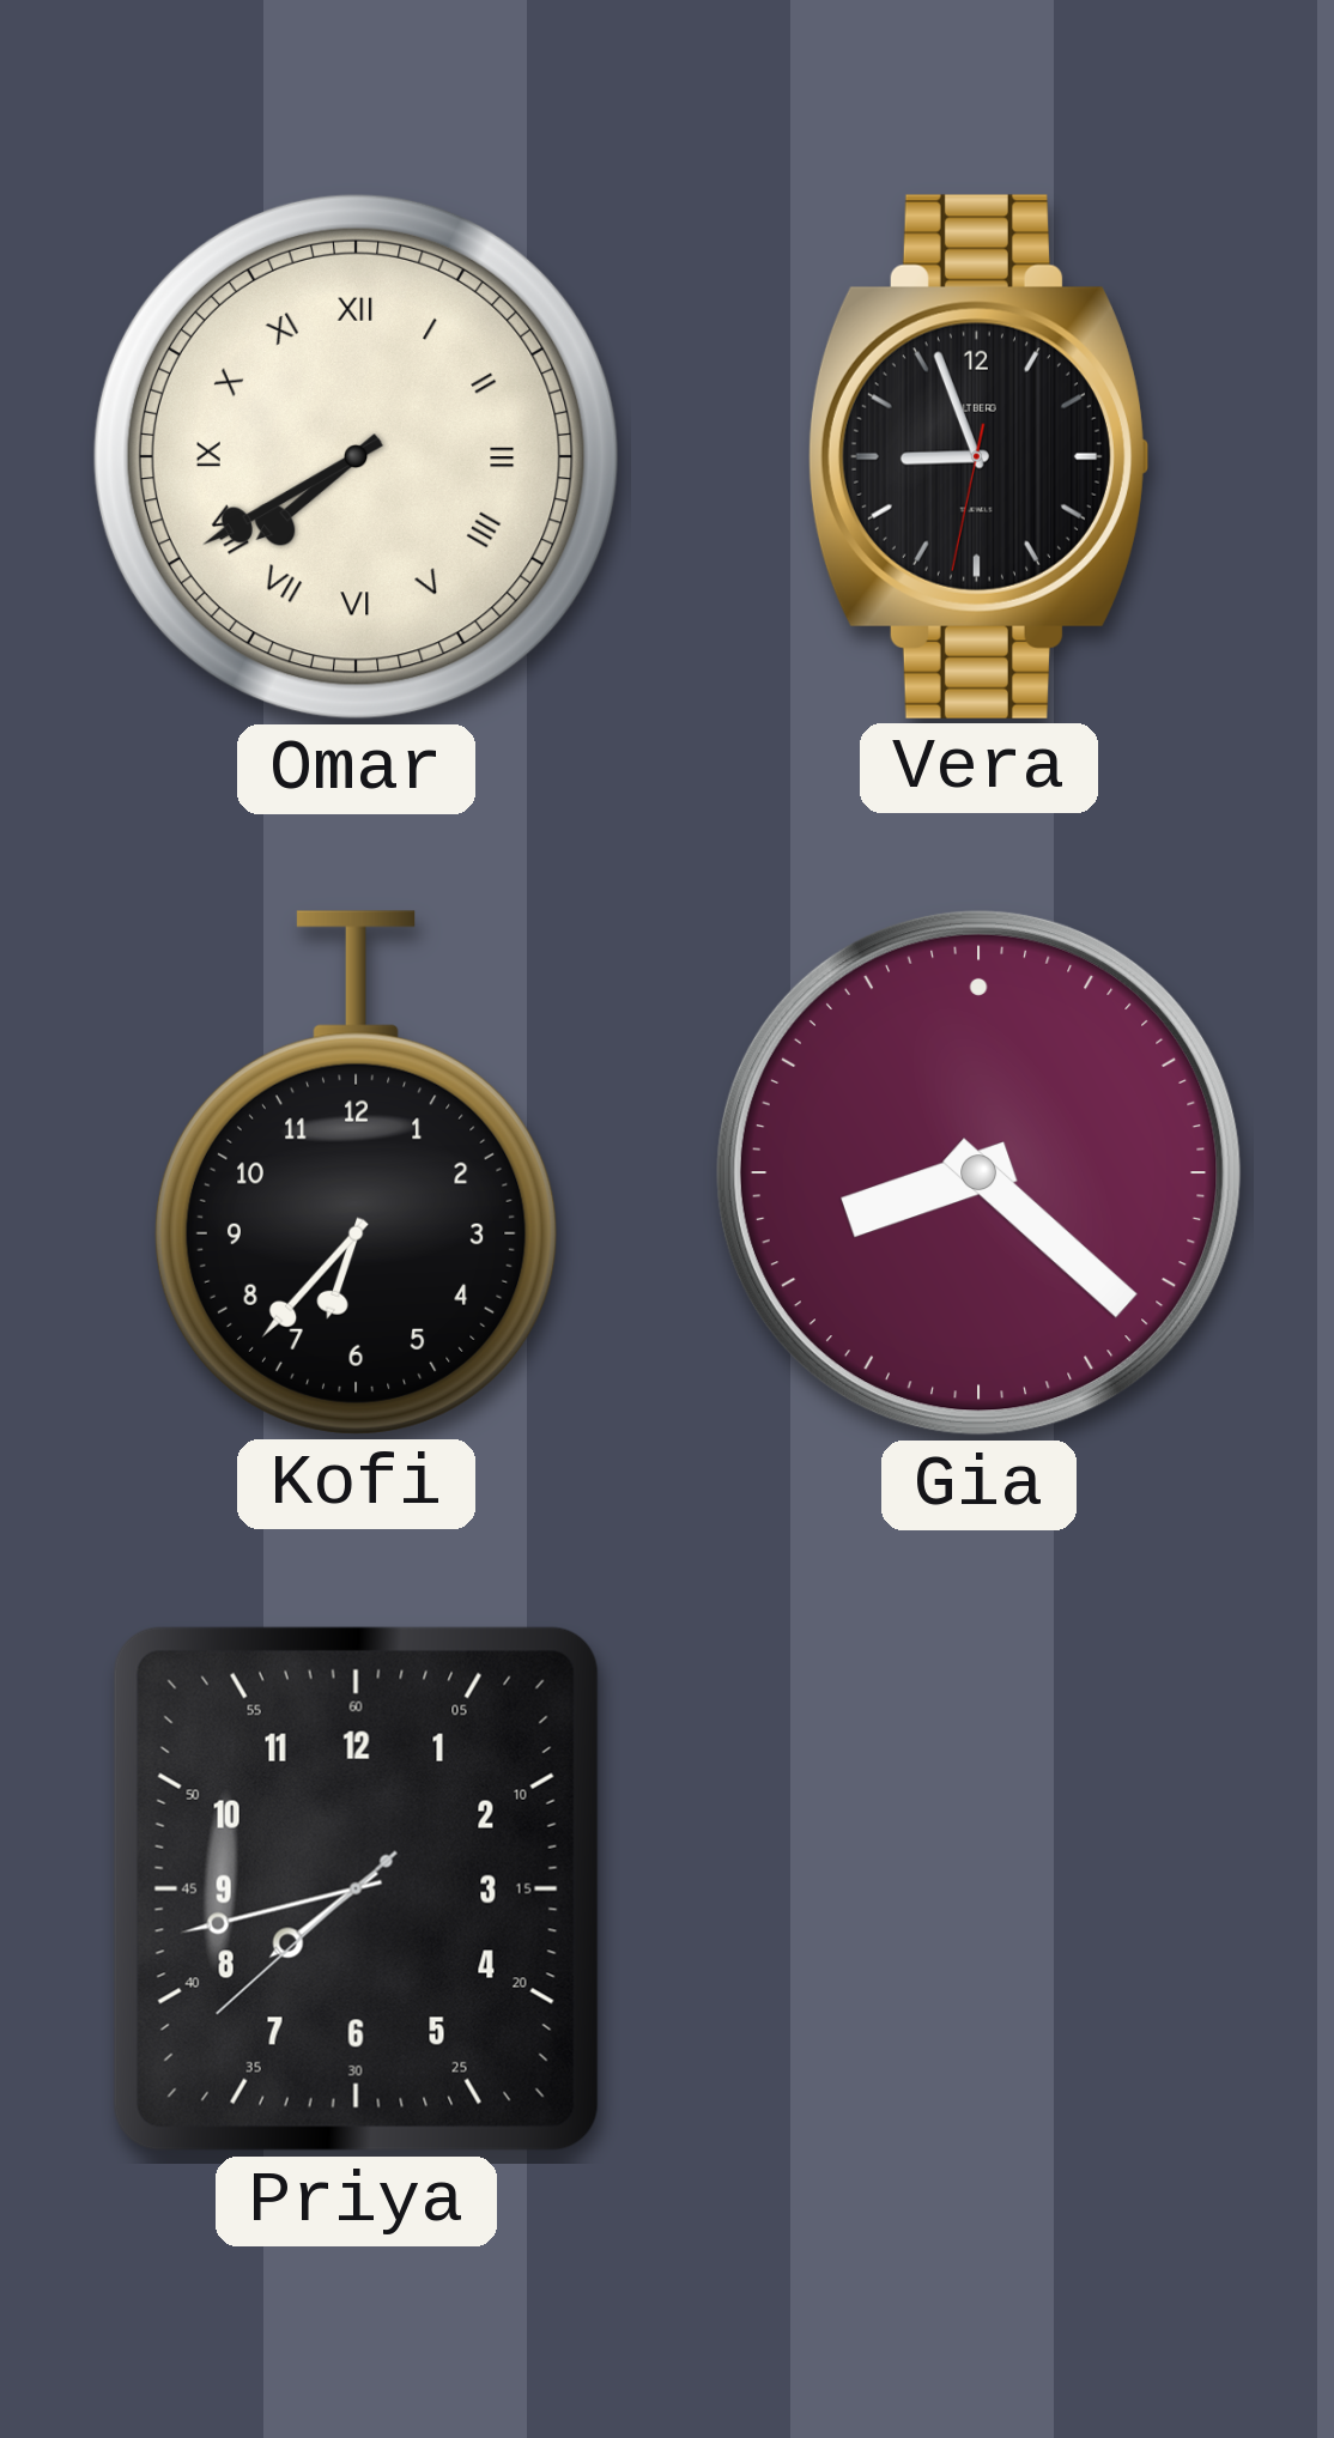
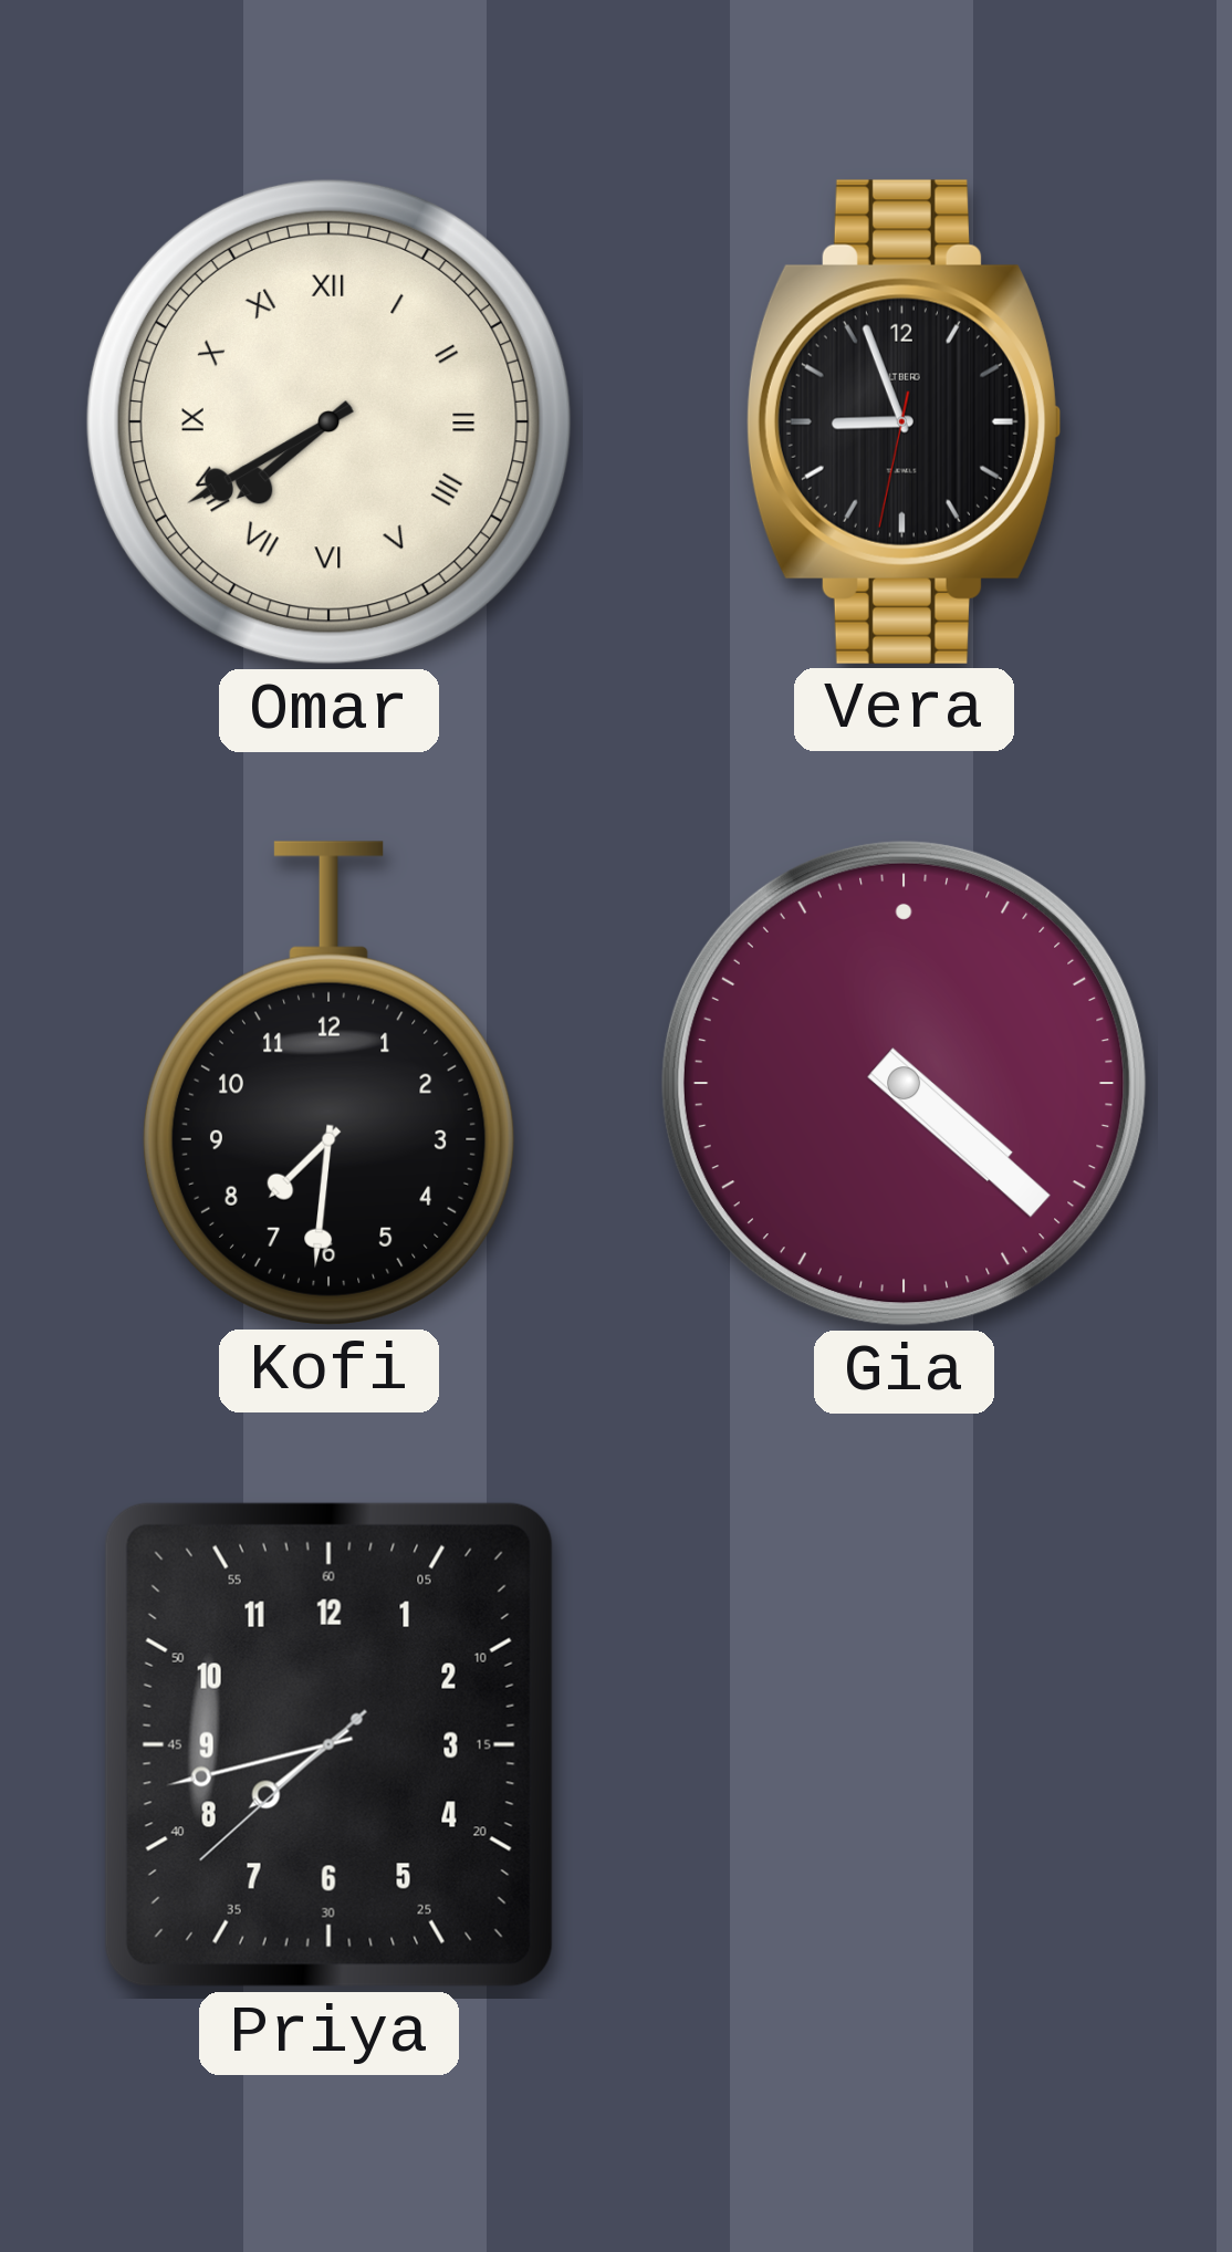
Kofi: 6:37 -> 7:31
Gia: 8:22 -> 4:22
